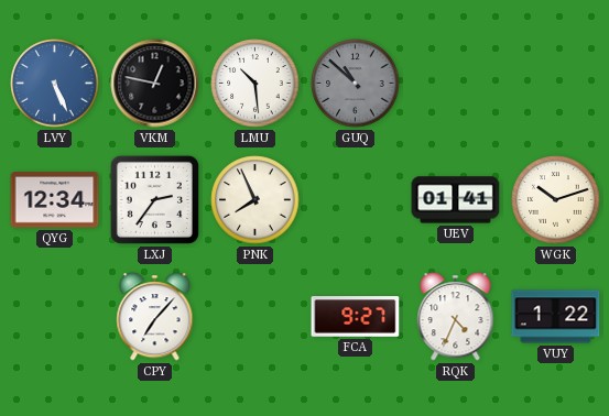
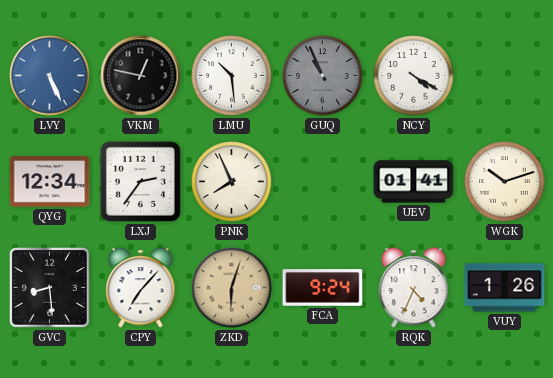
GUQ: 10:52 -> 10:56
NCY: none -> 4:20
GVC: none -> 8:29
ZKD: none -> 6:03
FCA: 9:27 -> 9:24
VUY: 1:22 -> 1:26
